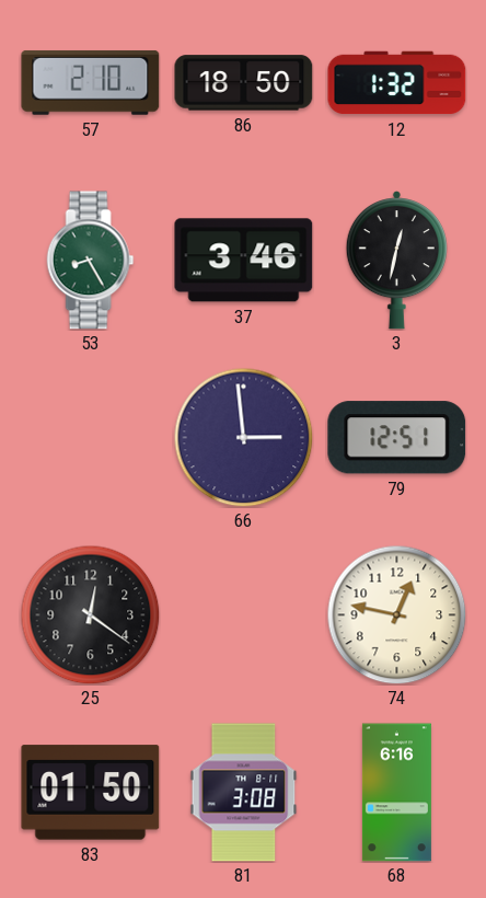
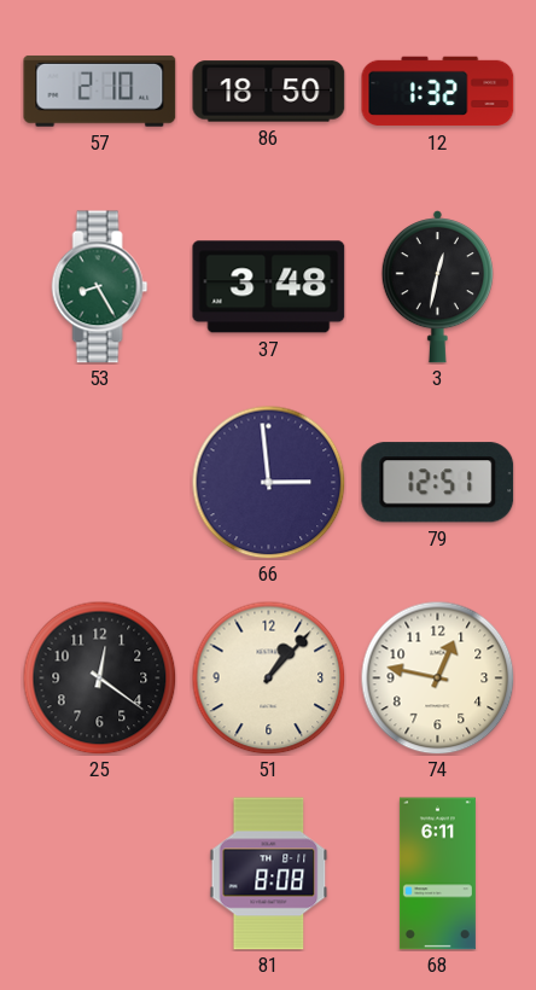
37: 3:46 -> 3:48
51: none -> 1:07
83: 01:50 -> none
81: 3:08 -> 8:08
68: 6:16 -> 6:11
